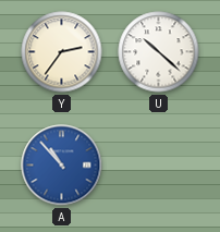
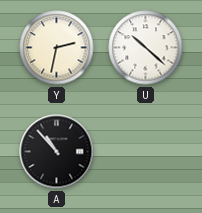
Y: 2:36 -> 2:32
A dial: blue -> black
